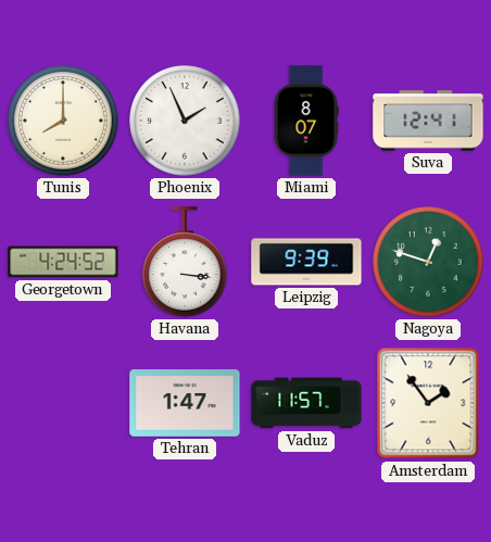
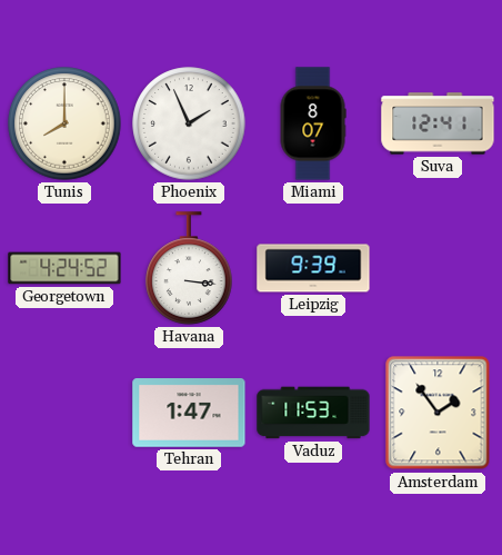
Nagoya: 12:48 -> none
Vaduz: 11:57 -> 11:53
